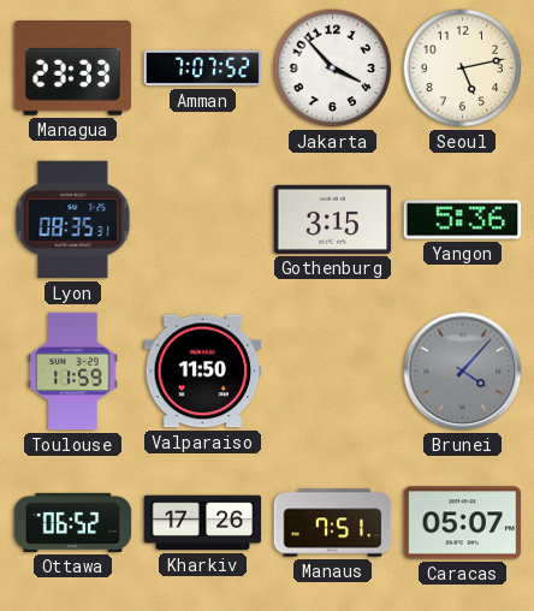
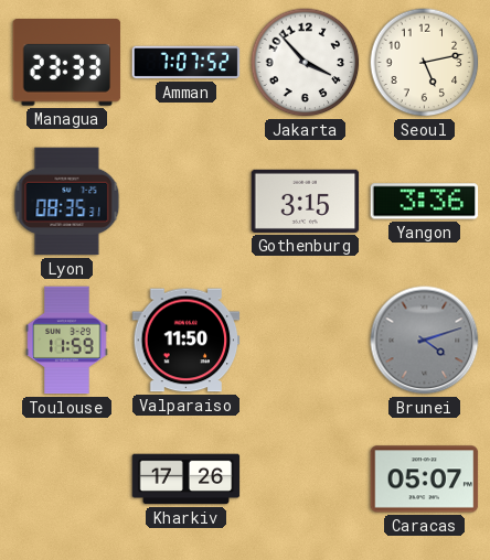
Yangon: 5:36 -> 3:36
Brunei: 4:07 -> 4:12
Ottawa: 06:52 -> none
Manaus: 7:51 -> none
